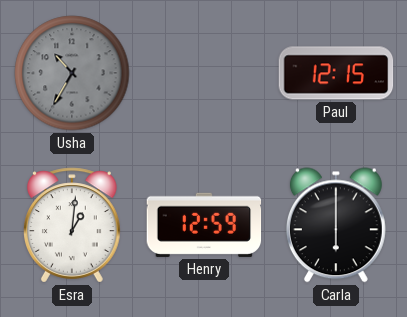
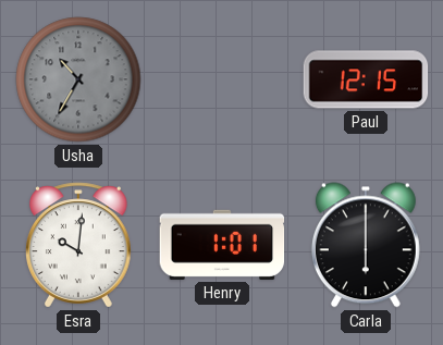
Esra: 1:01 -> 10:01
Henry: 12:59 -> 1:01
